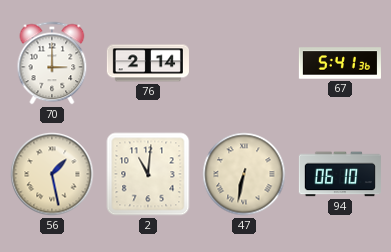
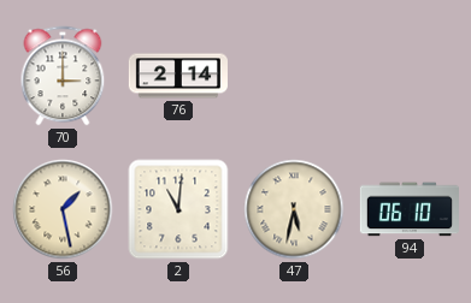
67: 5:41 -> none
47: 6:32 -> 5:32
